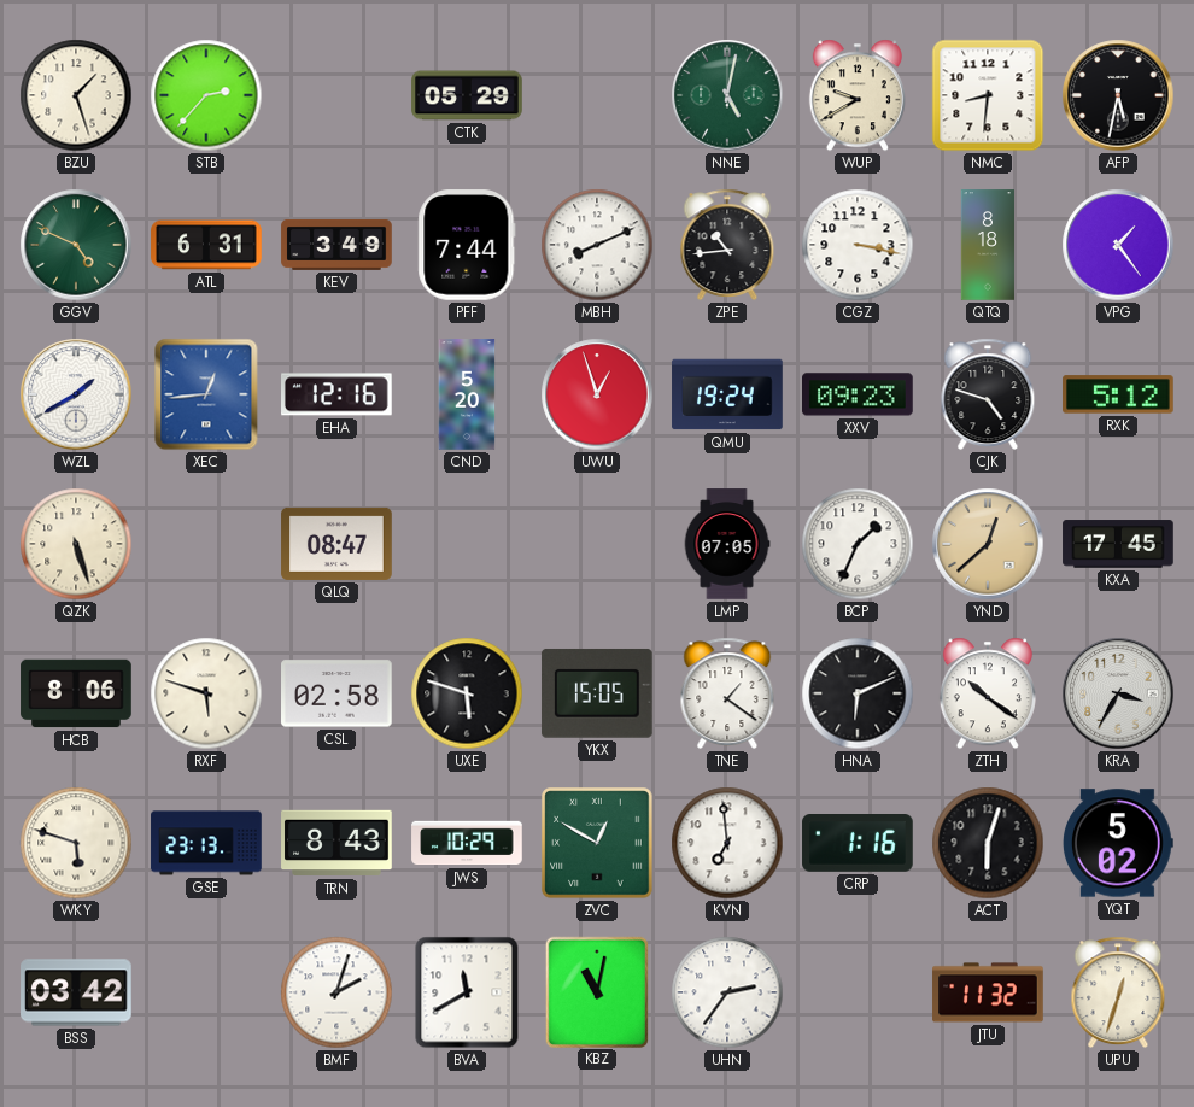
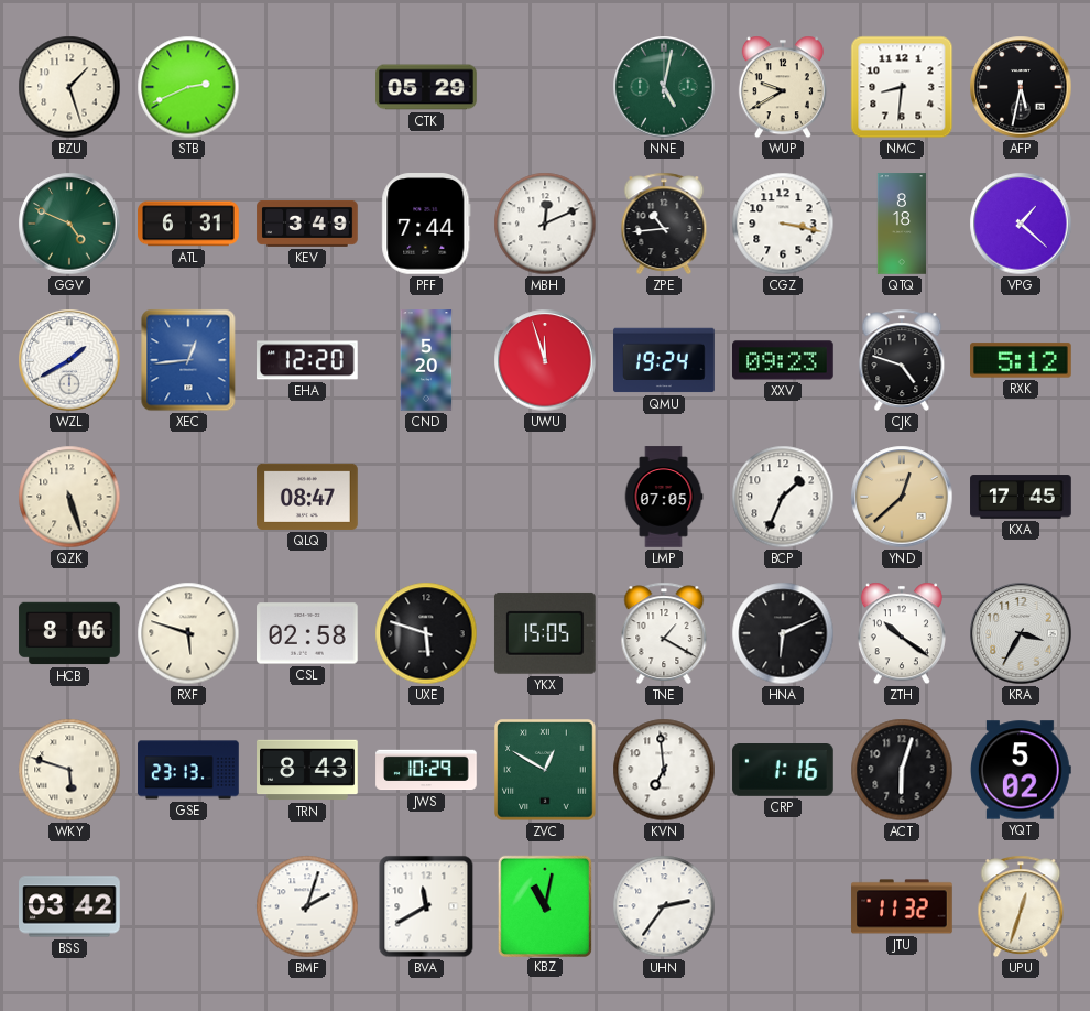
STB: 2:37 -> 2:41
MBH: 8:11 -> 12:11
VPG: 1:24 -> 1:22
EHA: 12:16 -> 12:20
UWU: 12:57 -> 11:57
TNE: 1:21 -> 1:20
